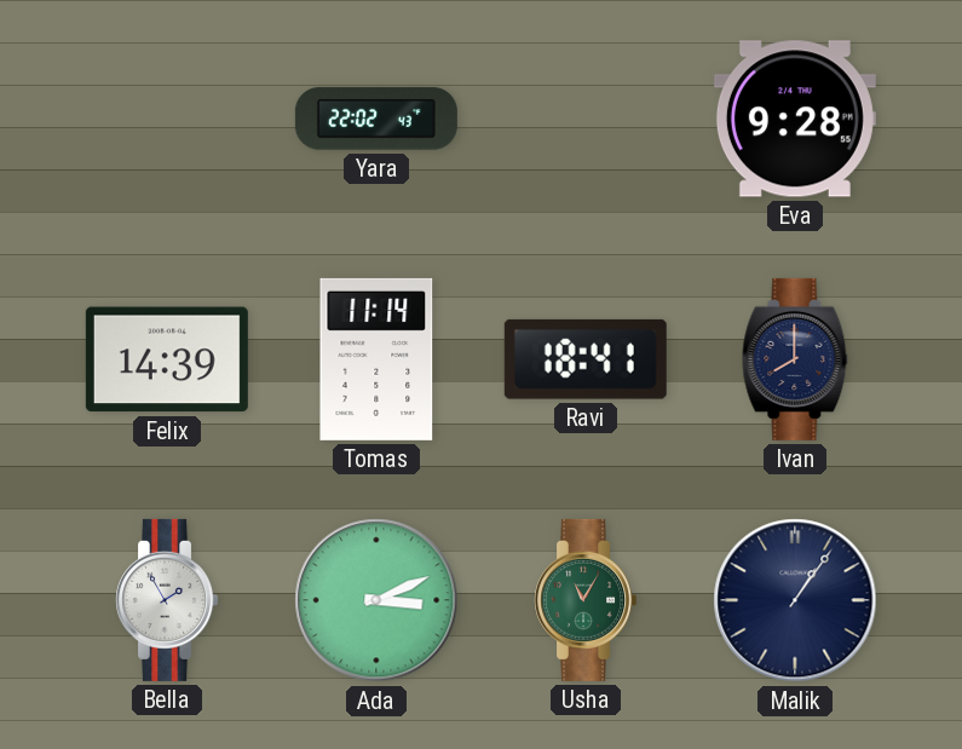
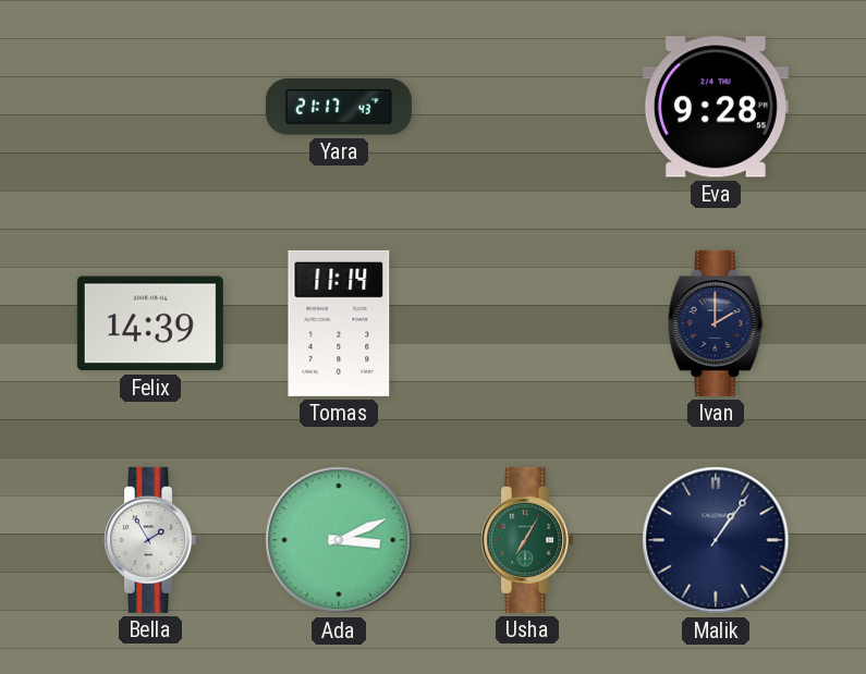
Yara: 22:02 -> 21:17
Ravi: 18:41 -> none
Ivan: 8:00 -> 2:00
Usha: 11:05 -> 7:05
